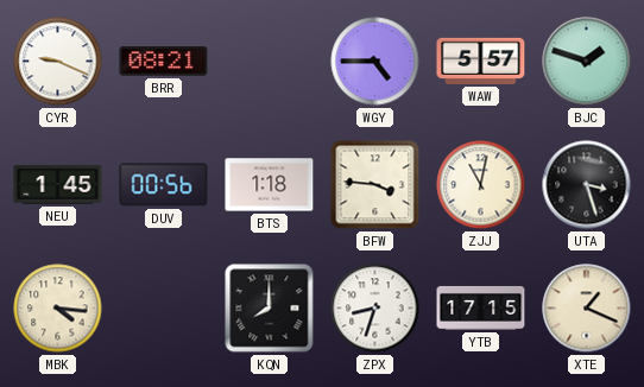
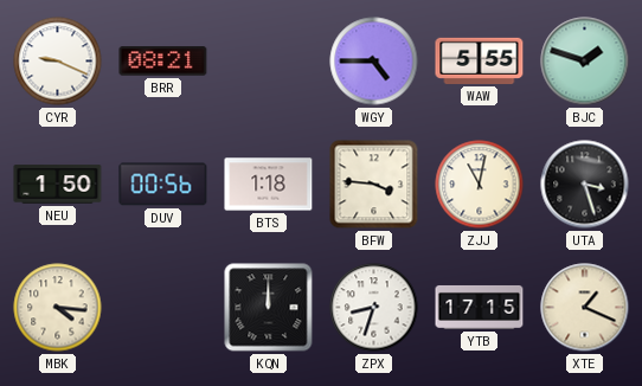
WAW: 5:57 -> 5:55
NEU: 1:45 -> 1:50
KQN: 8:00 -> 12:00
